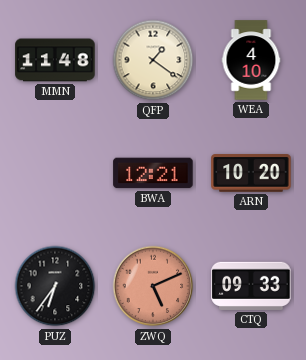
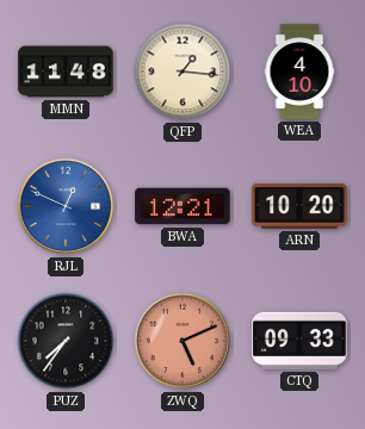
QFP: 1:21 -> 1:16
RJL: none -> 12:49
PUZ: 6:36 -> 7:36
